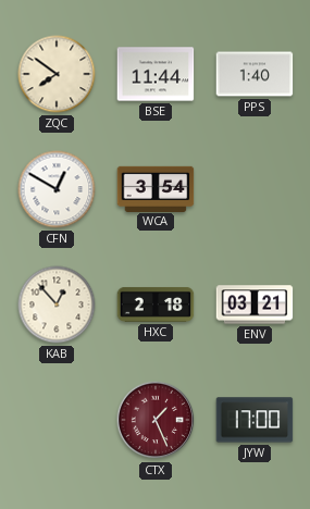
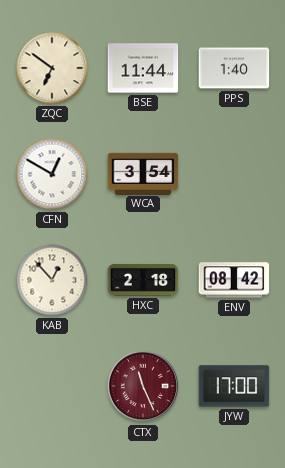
ZQC: 7:51 -> 6:51
ENV: 03:21 -> 08:42
CTX: 1:26 -> 11:26
